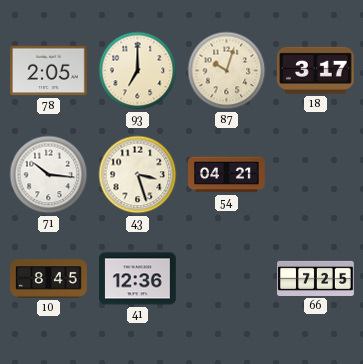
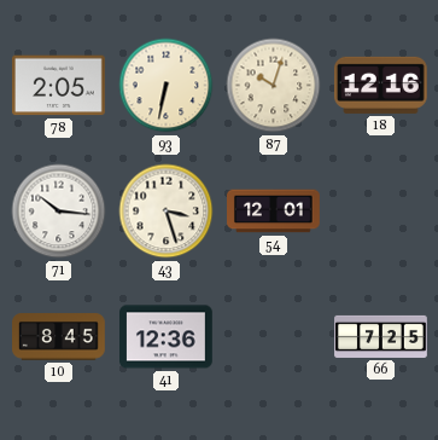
93: 7:00 -> 6:32
18: 3:17 -> 12:16
54: 04:21 -> 12:01
